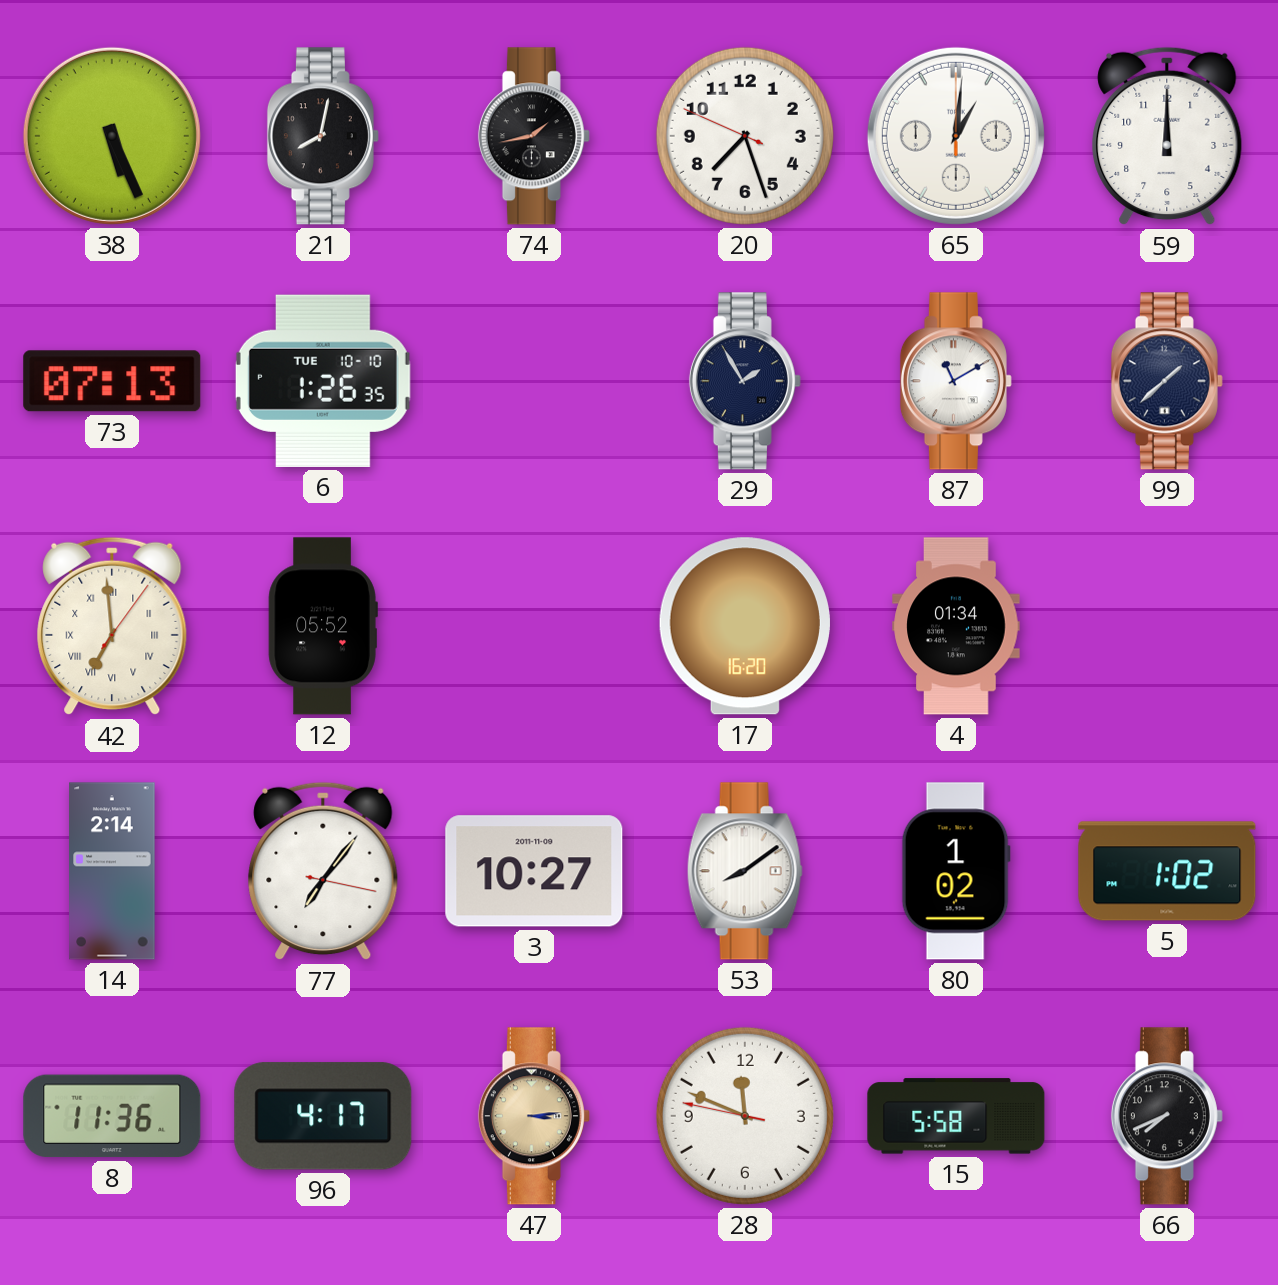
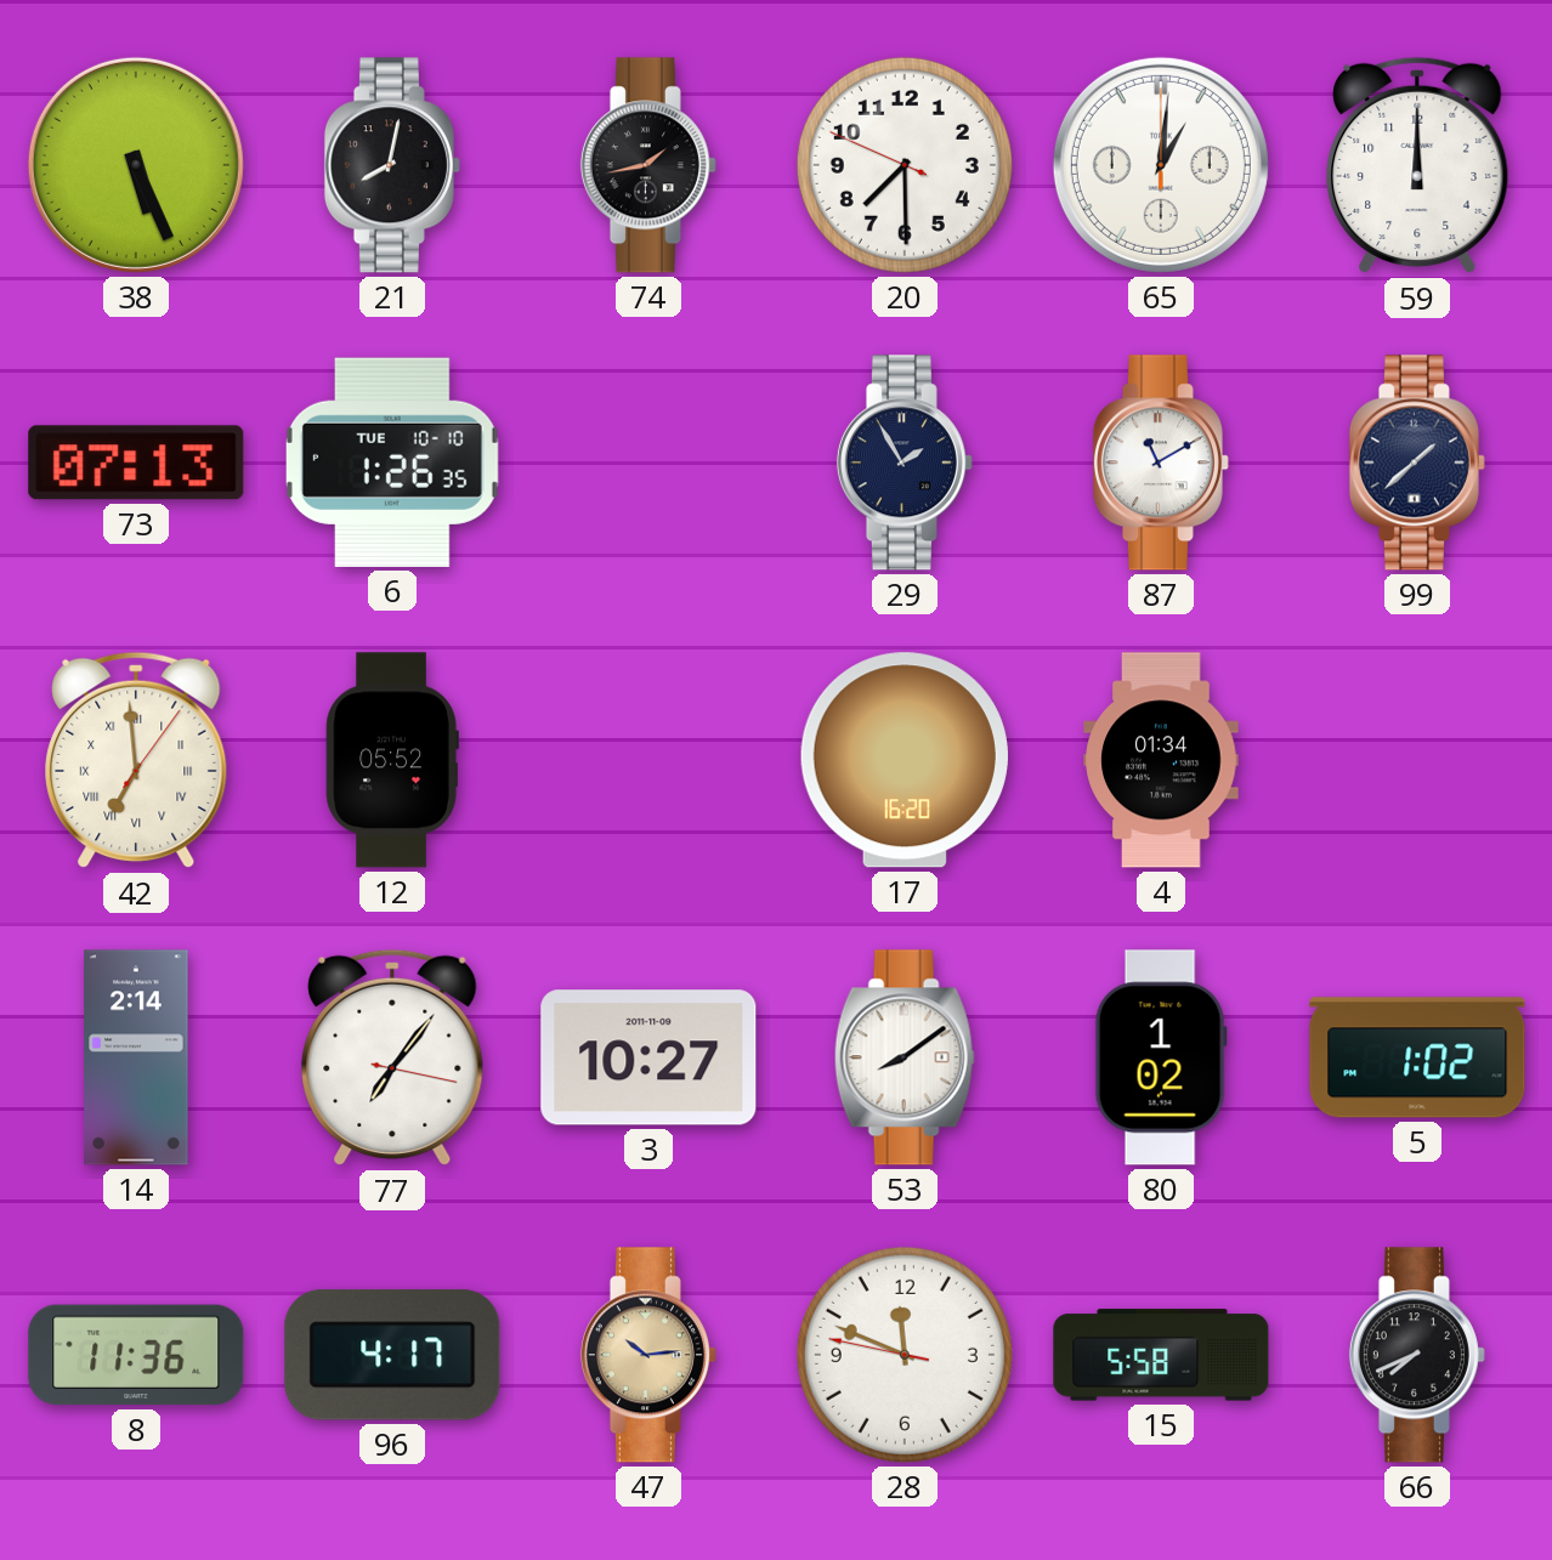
20: 7:26 -> 7:29
47: 3:14 -> 10:14
